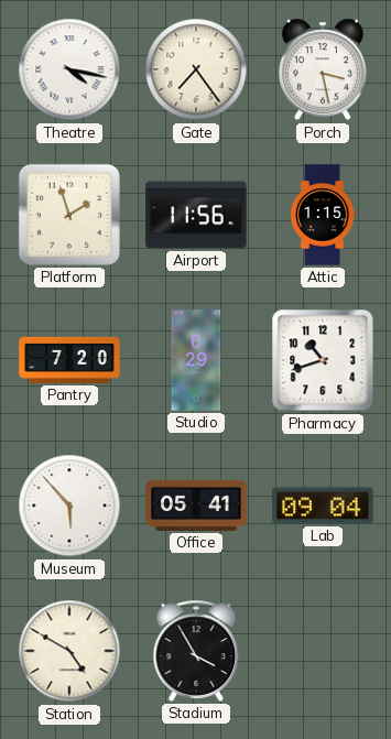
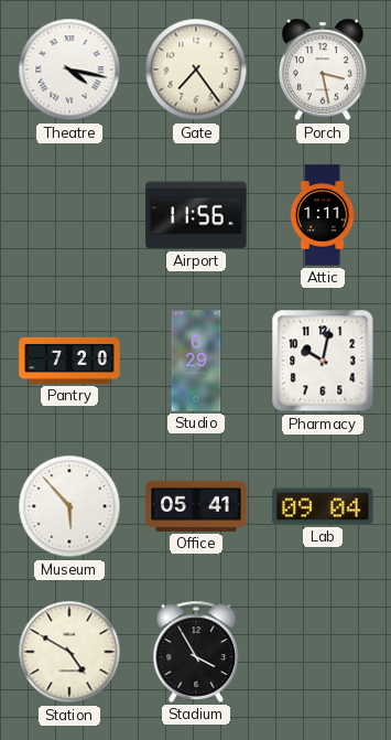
Platform: 1:57 -> none
Attic: 1:15 -> 1:11
Pharmacy: 10:42 -> 10:02
